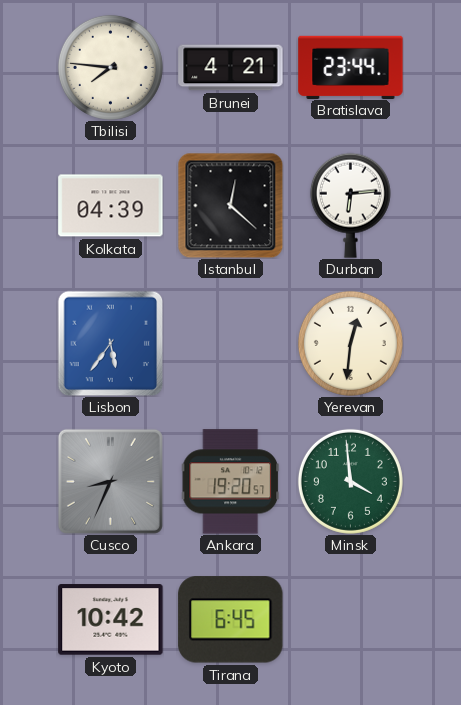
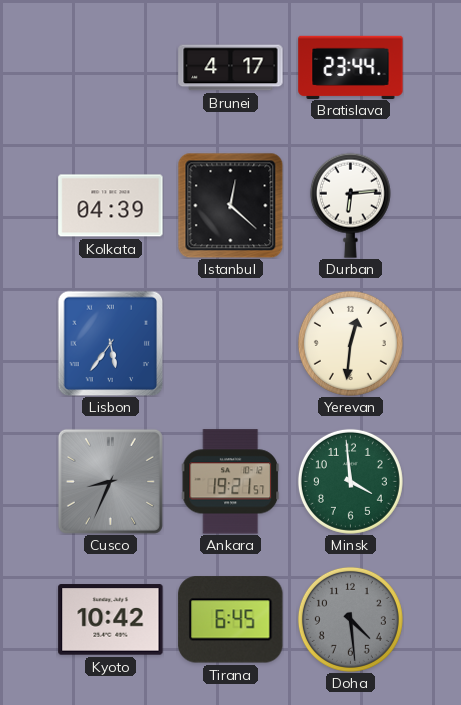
Tbilisi: 7:46 -> none
Brunei: 4:21 -> 4:17
Ankara: 19:20 -> 19:21
Doha: none -> 4:29
